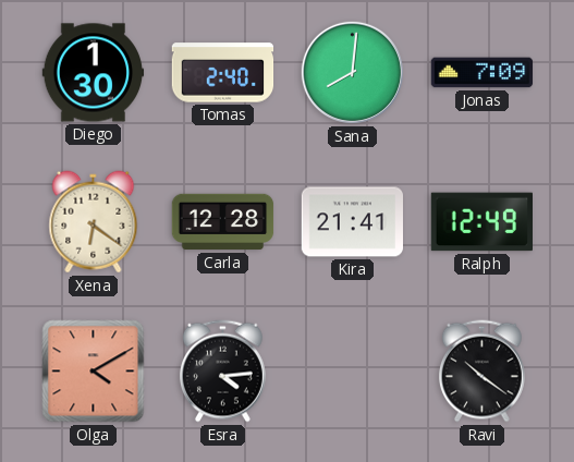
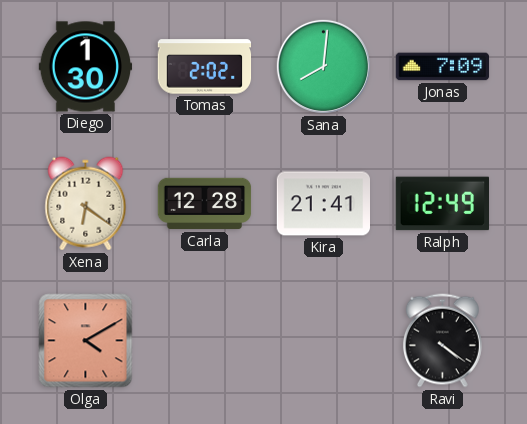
Tomas: 2:40 -> 2:02
Esra: 4:14 -> none
Ravi: 10:21 -> 4:21
